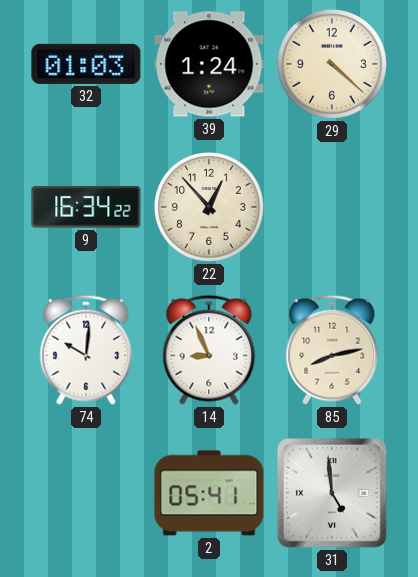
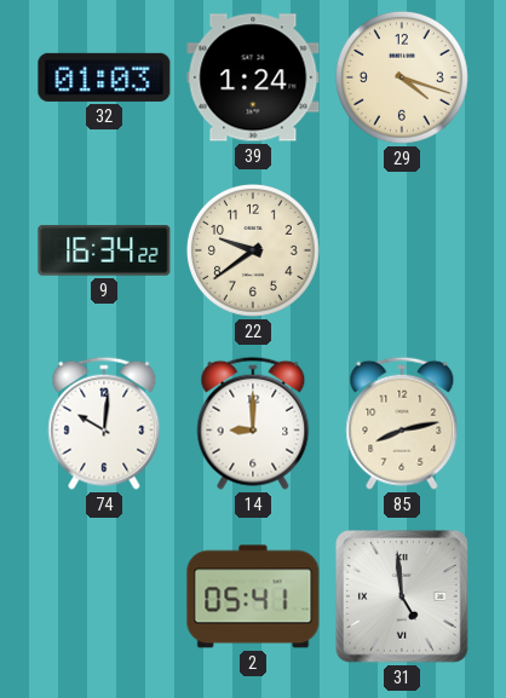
29: 4:22 -> 4:18
22: 12:53 -> 9:39
14: 8:56 -> 9:00
